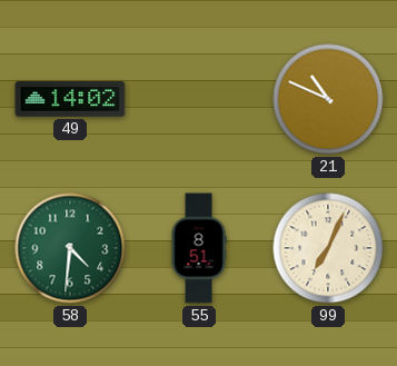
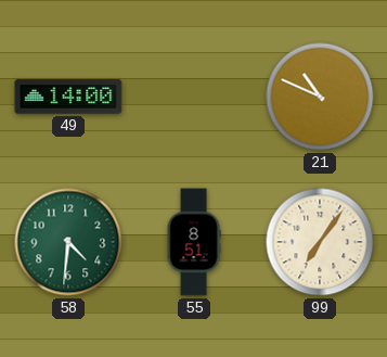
49: 14:02 -> 14:00
99: 7:04 -> 7:06
